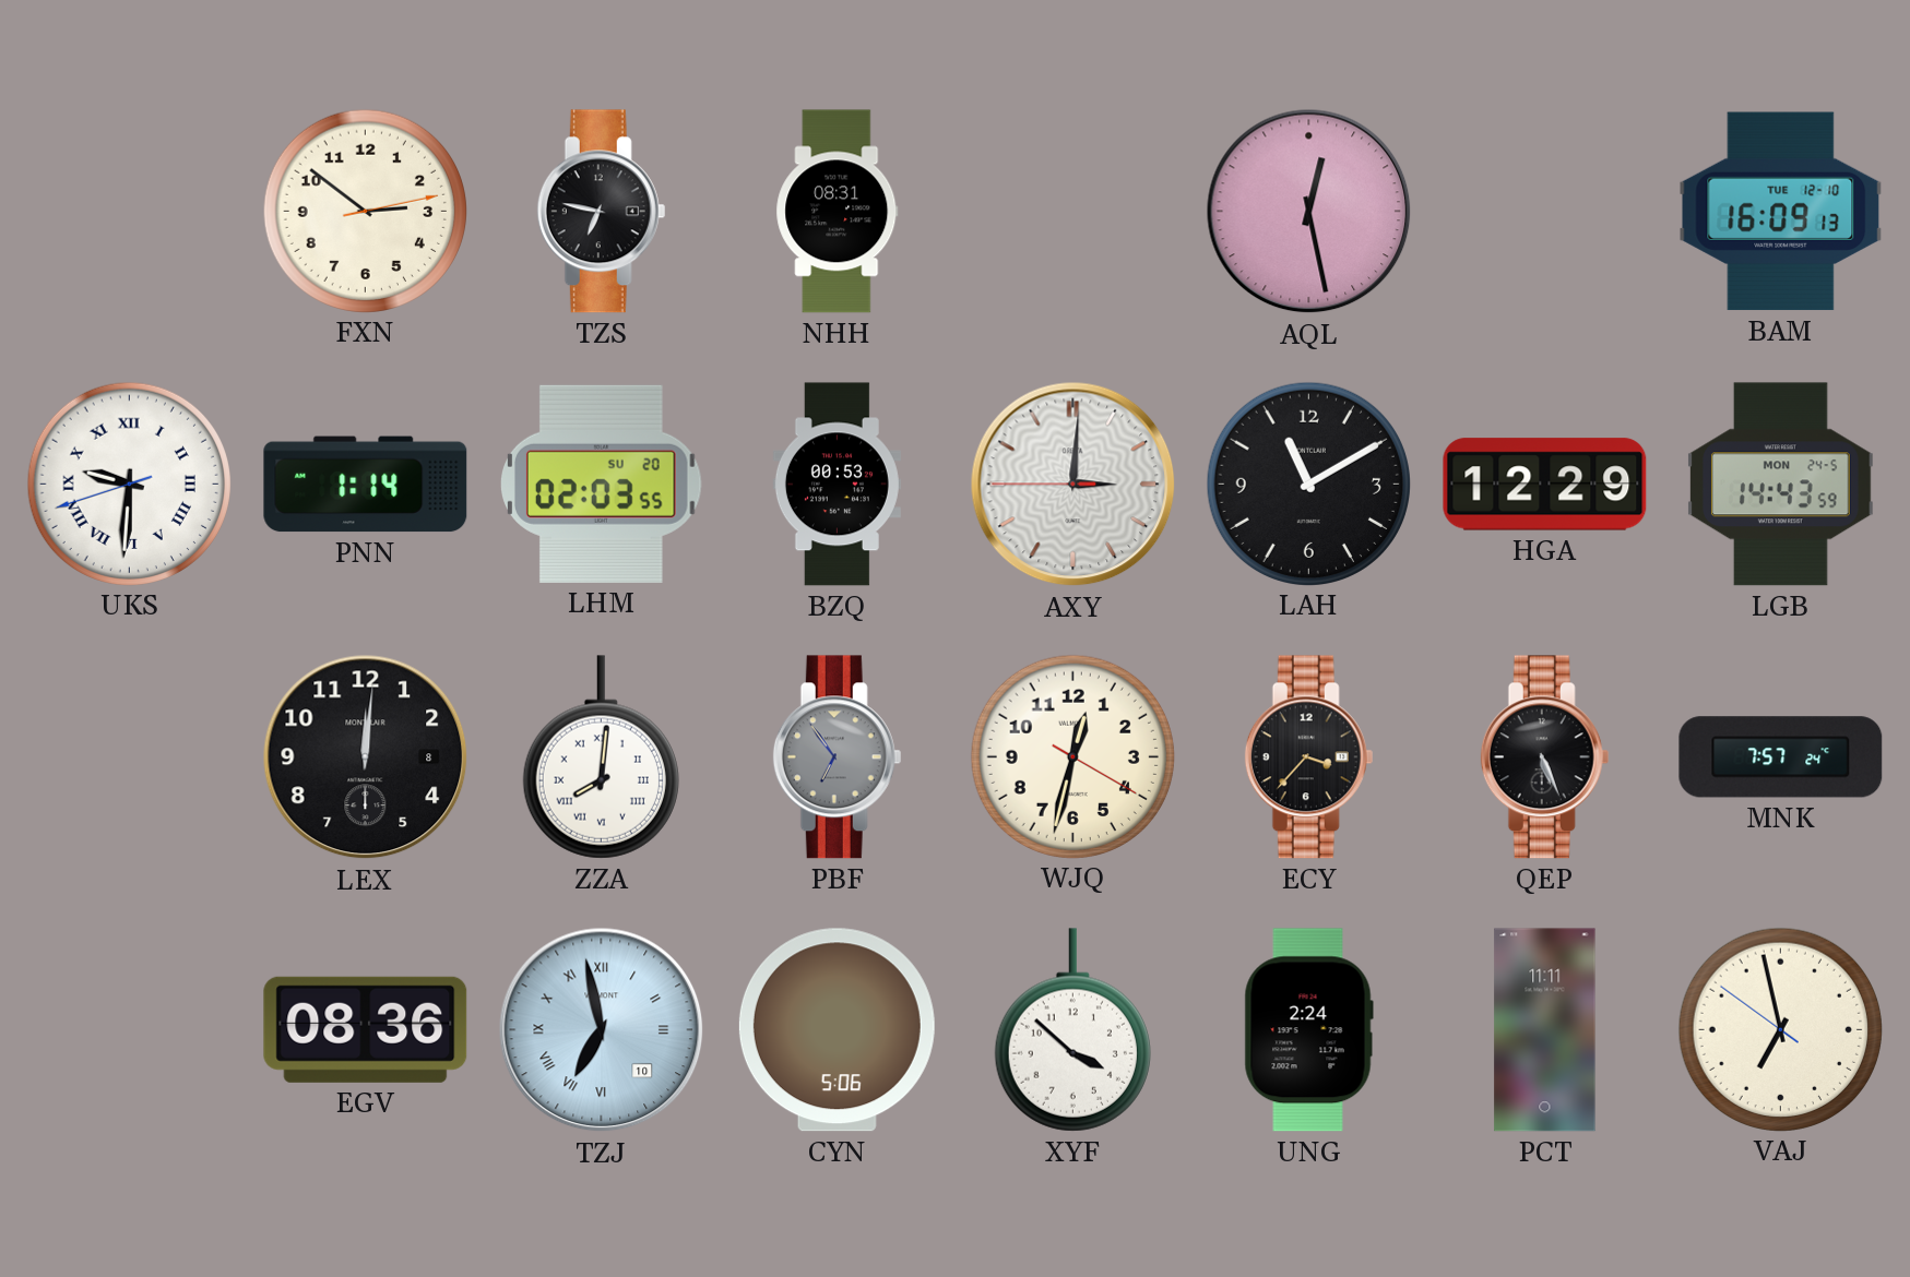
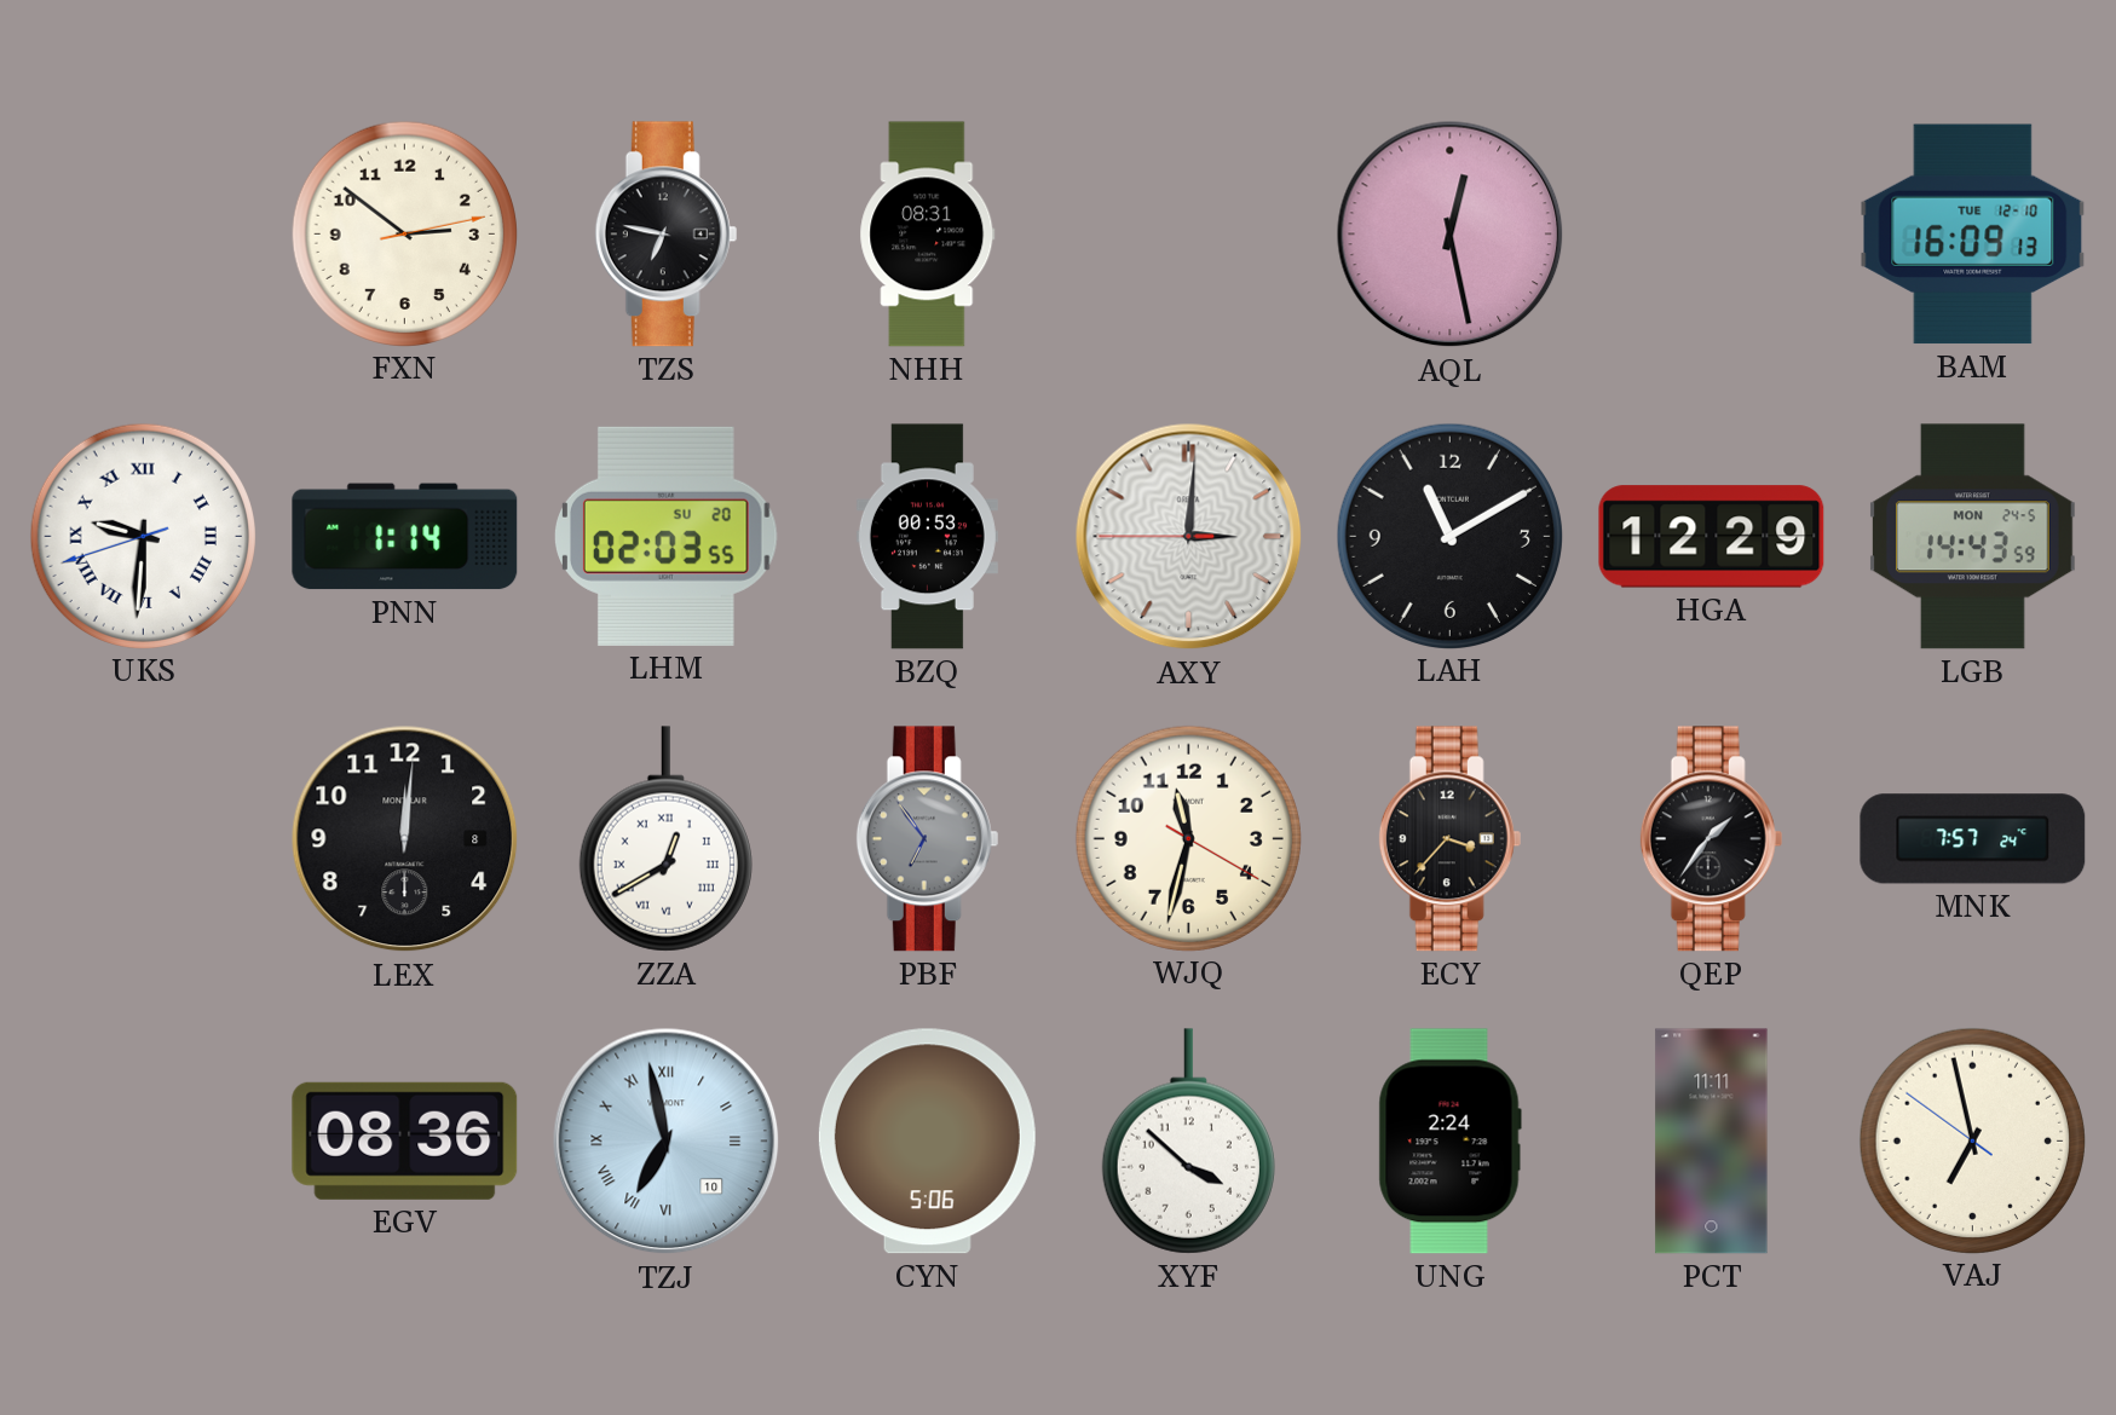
ZZA: 8:01 -> 12:40
WJQ: 12:32 -> 11:32
QEP: 5:26 -> 1:36
